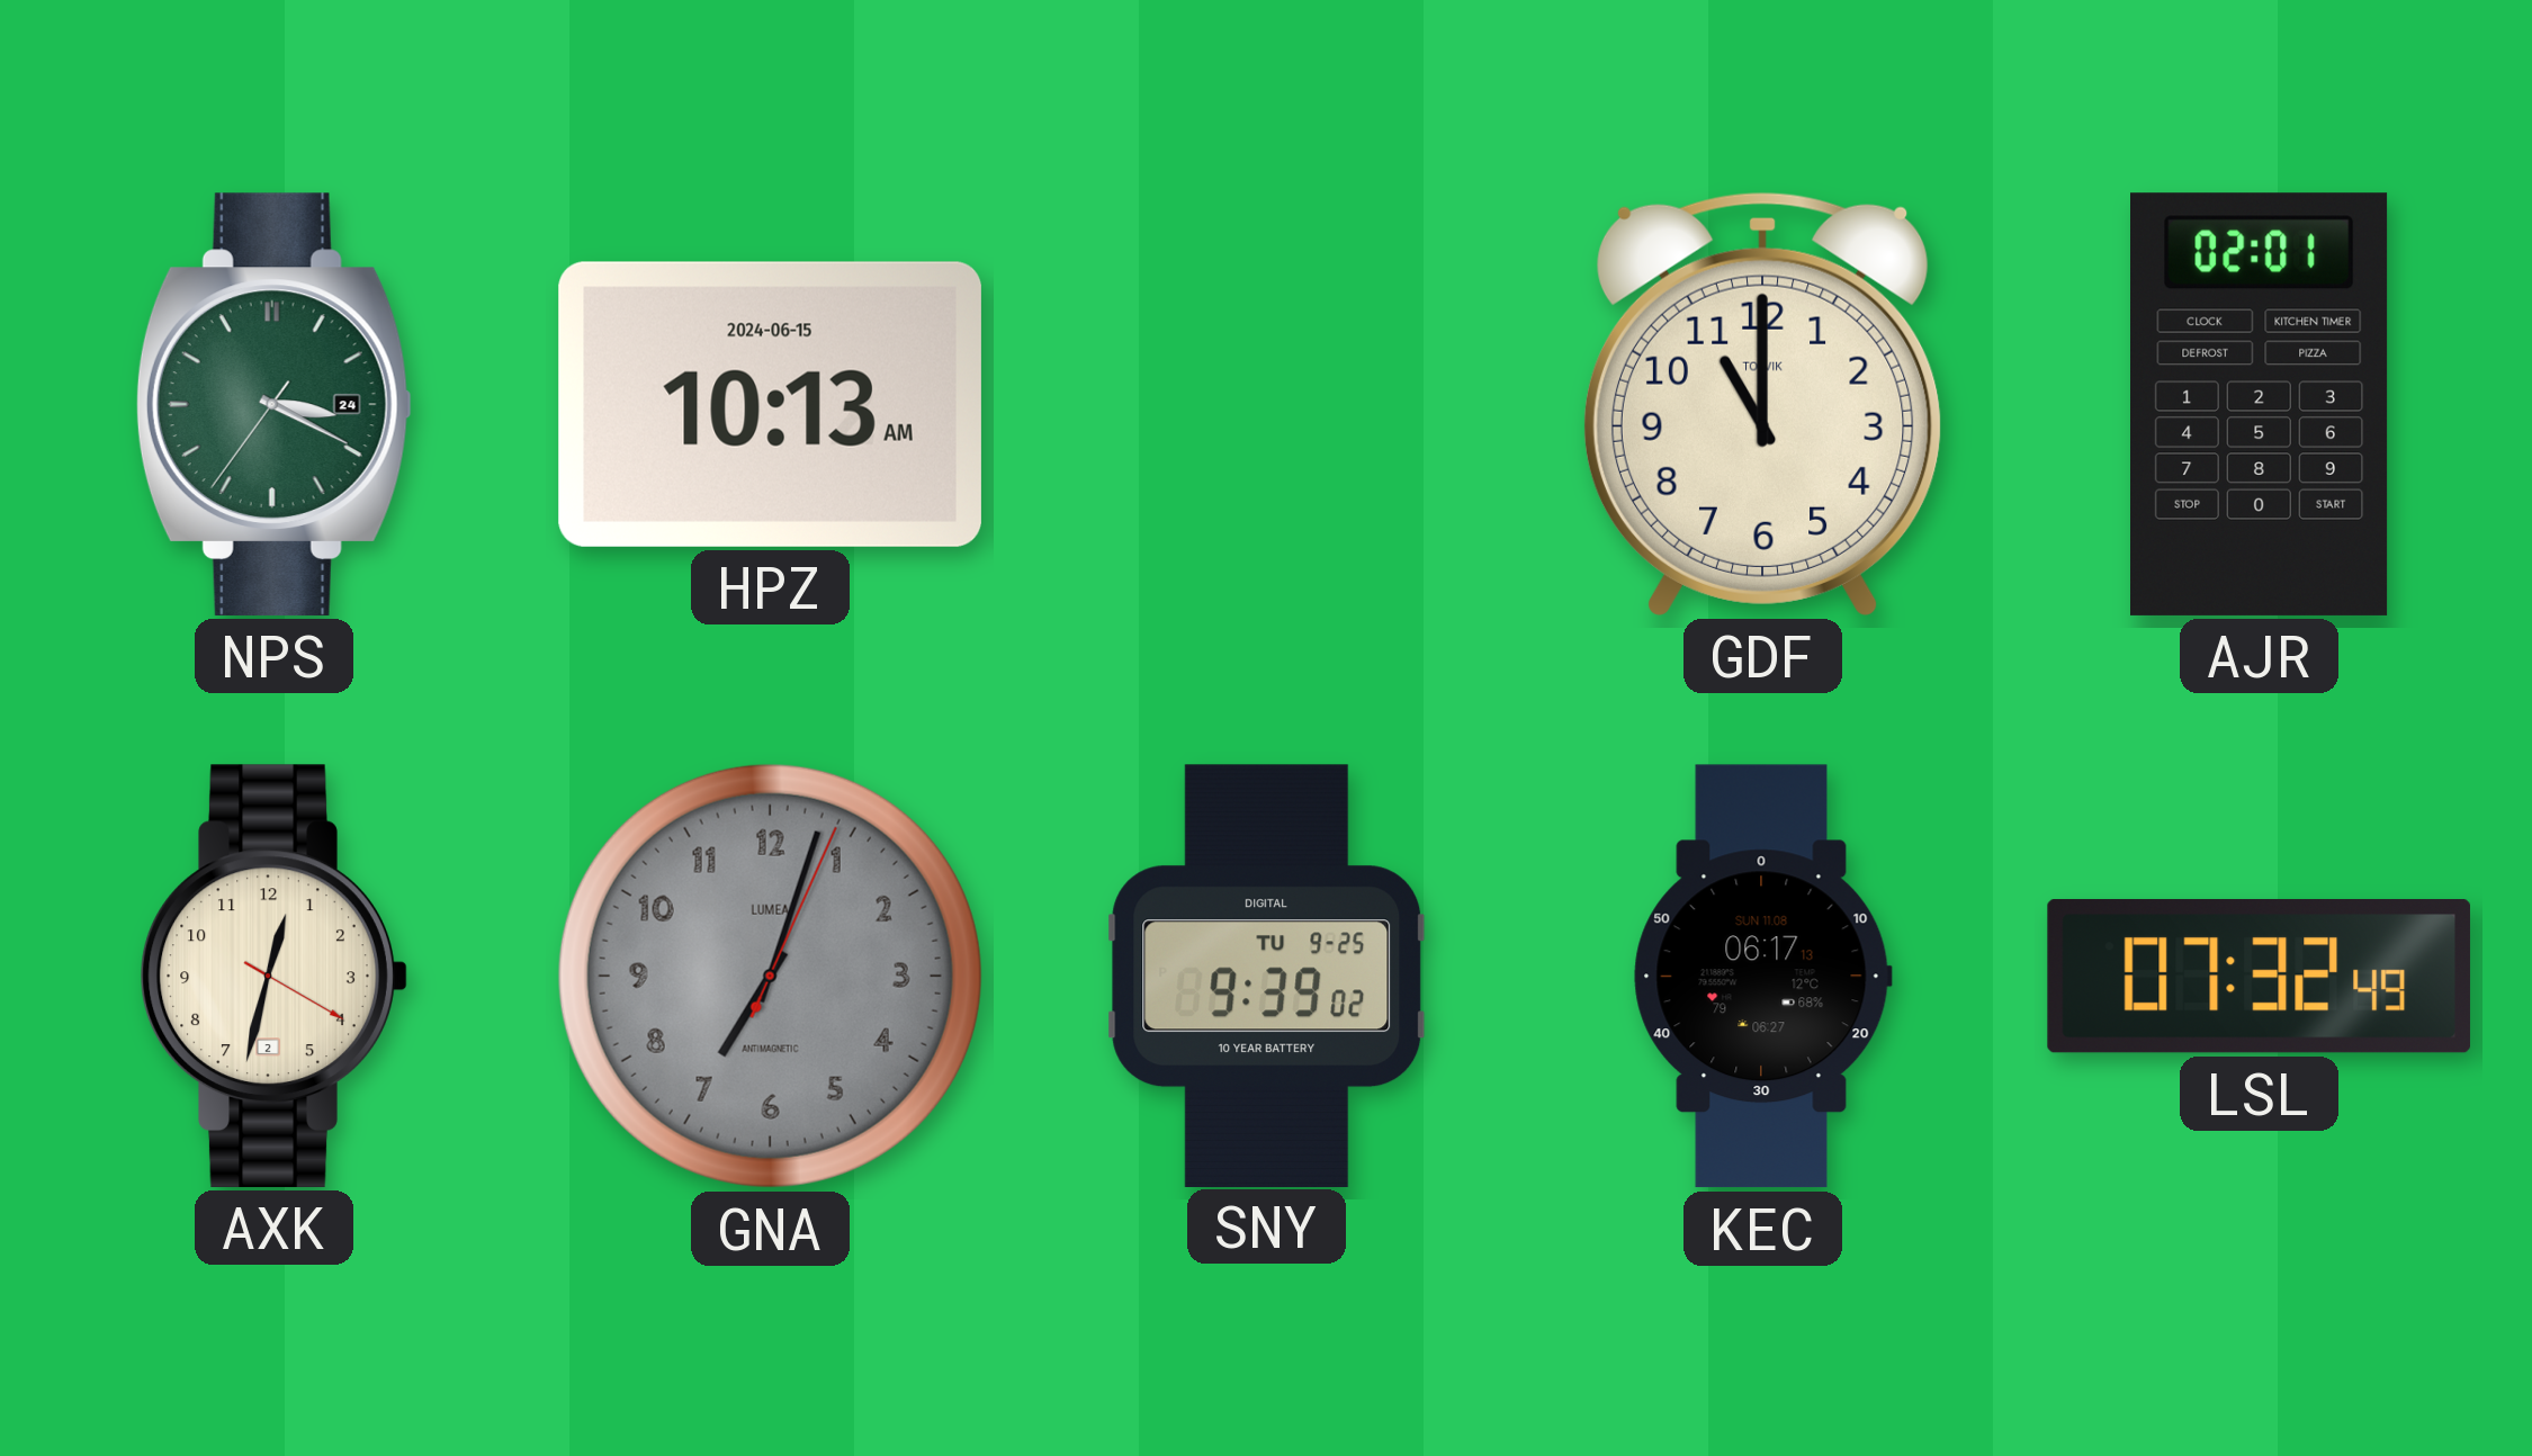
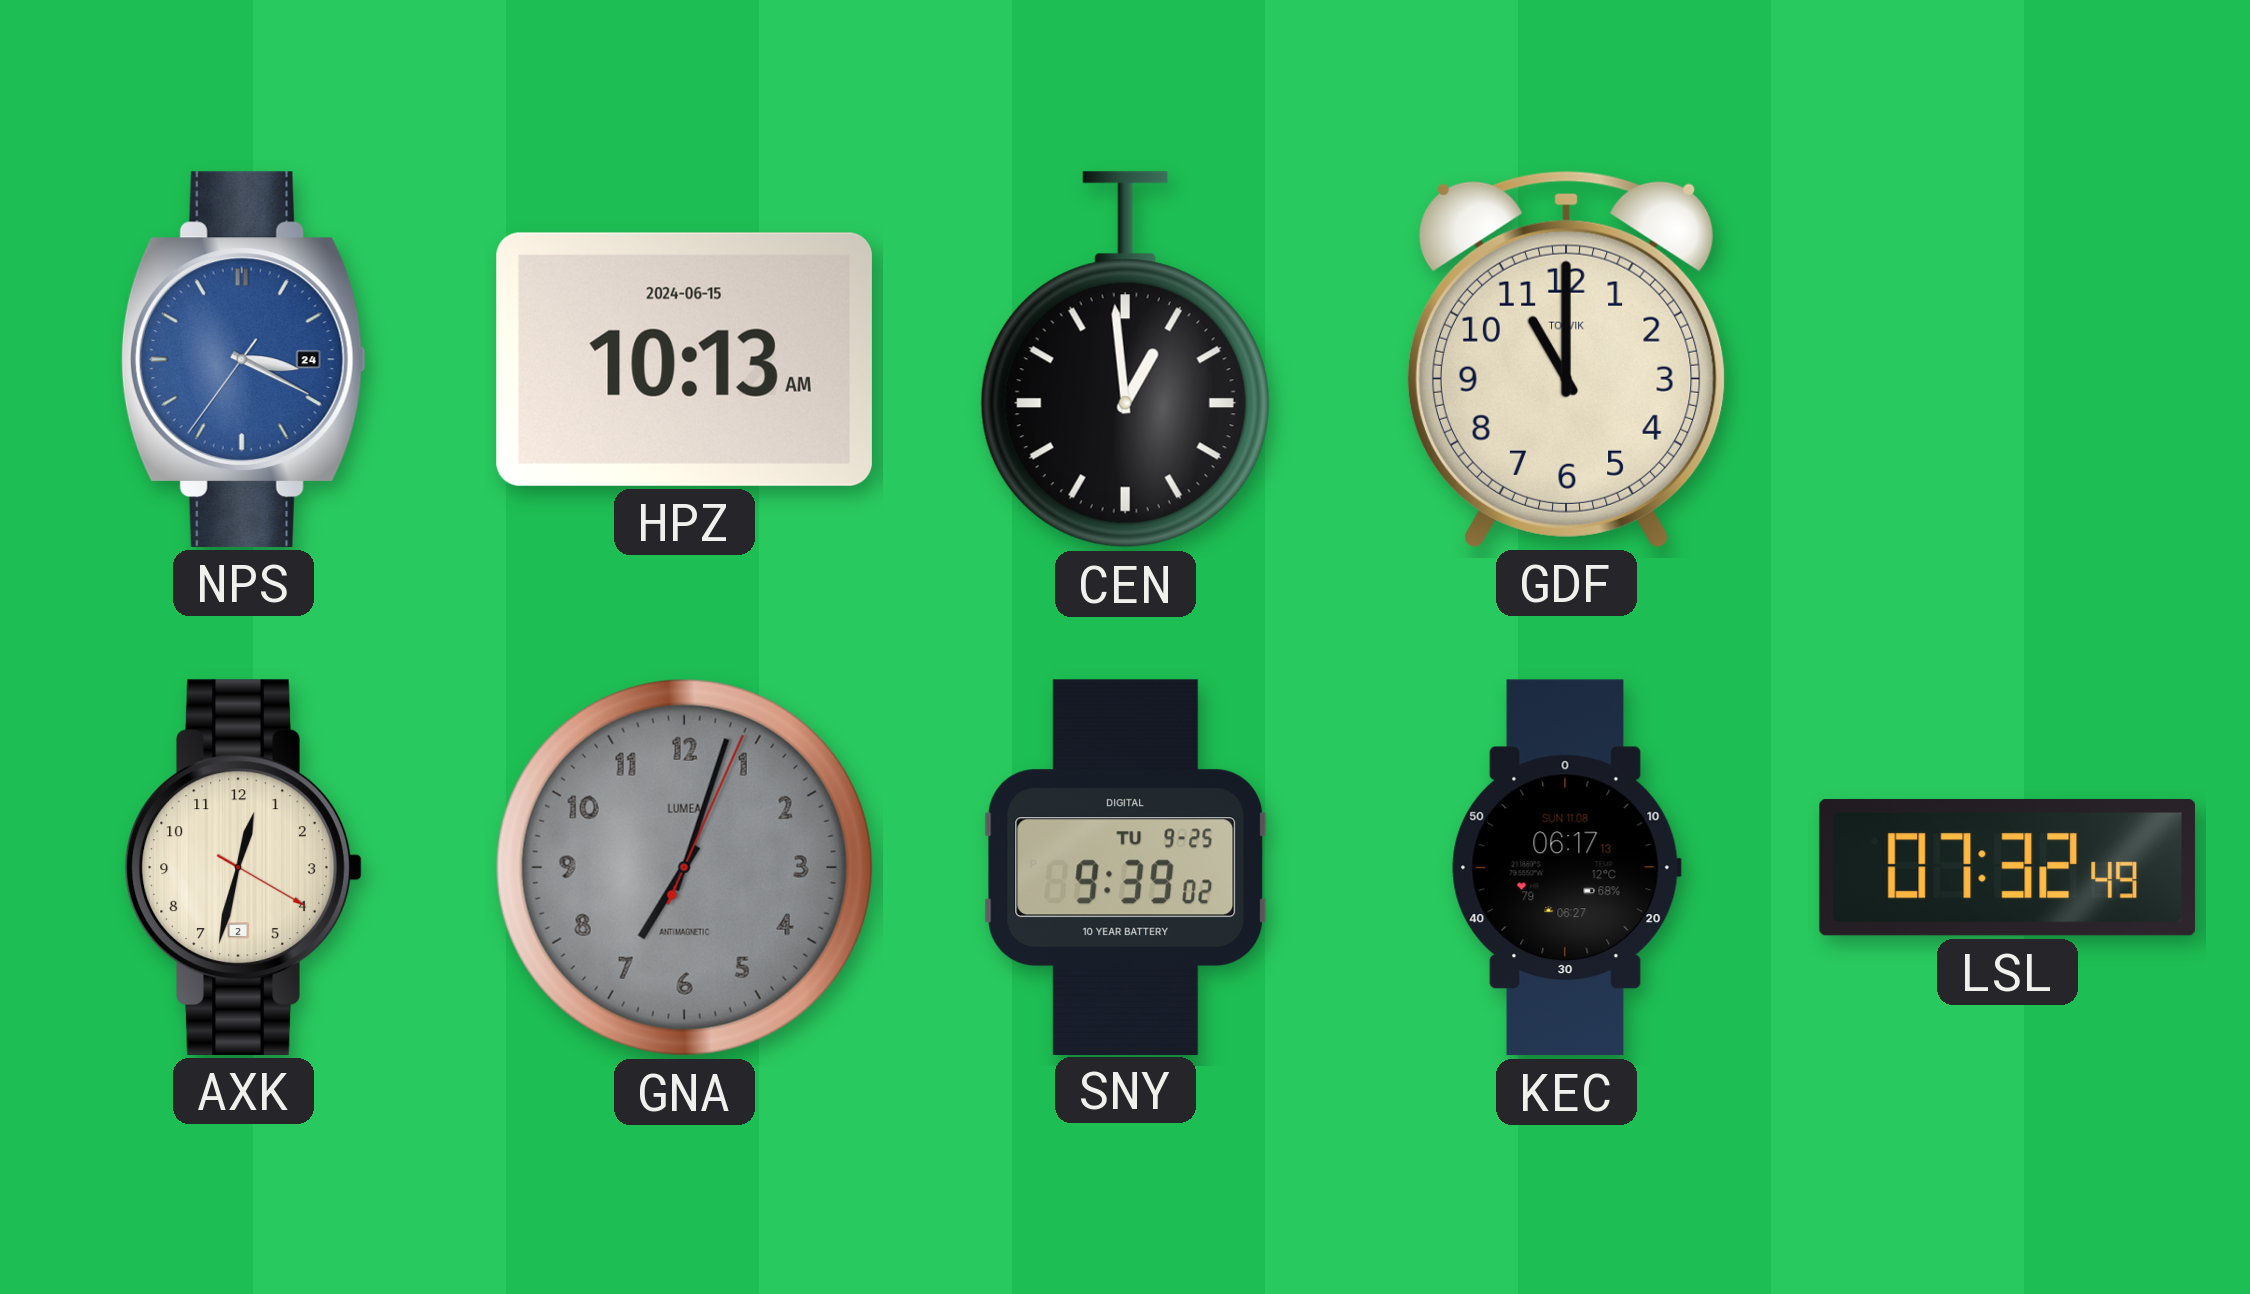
NPS dial: green -> blue
CEN: none -> 12:59
AJR: 02:01 -> none
